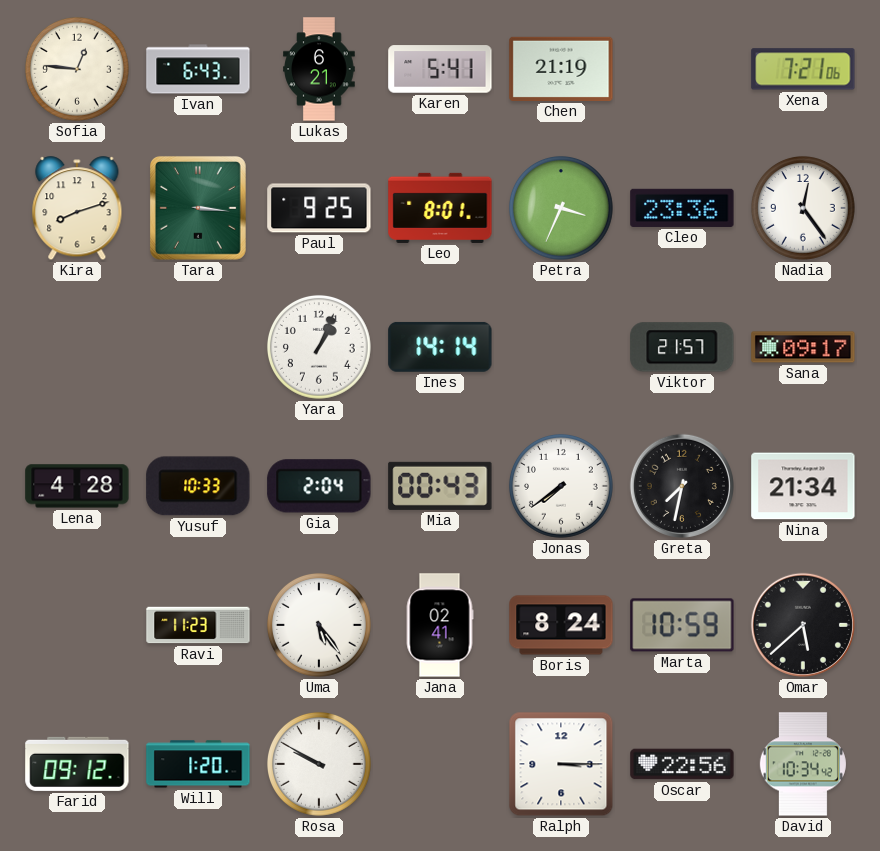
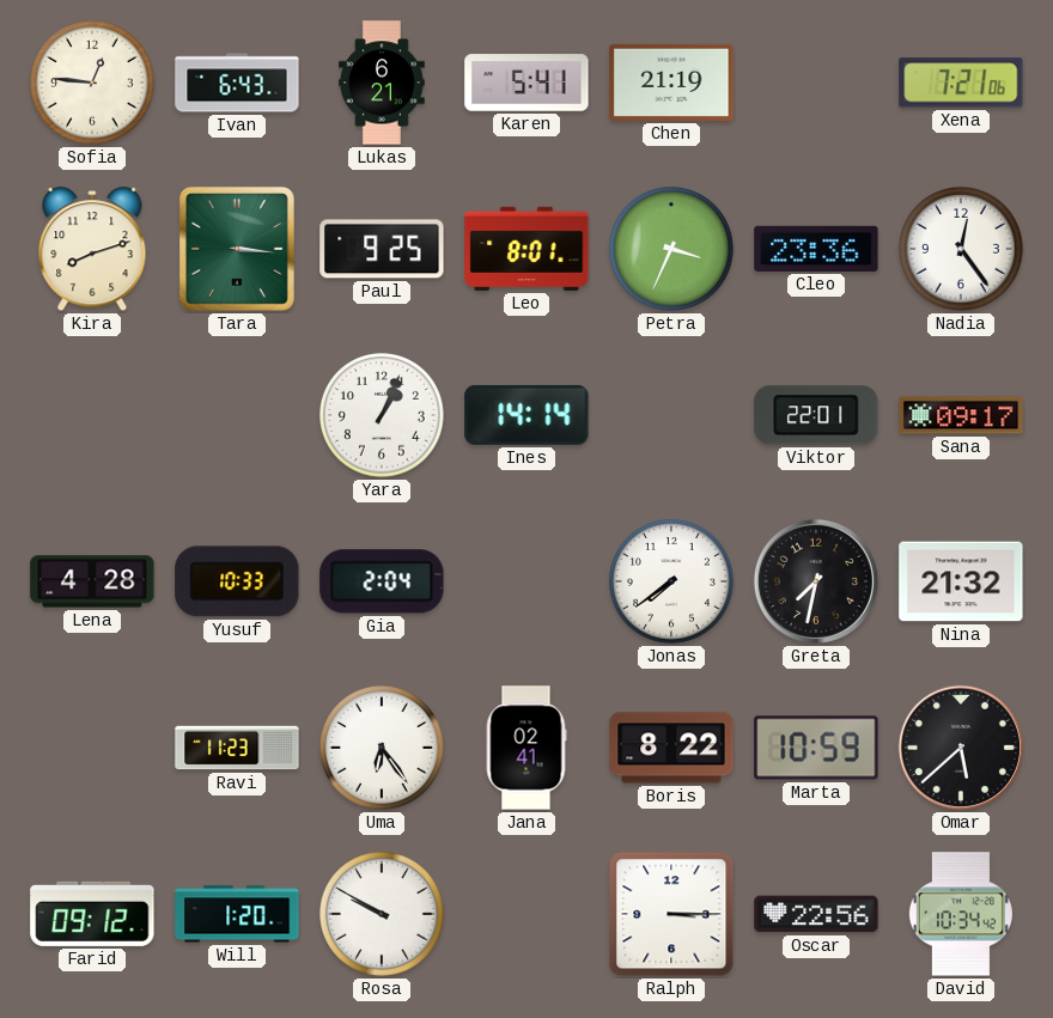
Viktor: 21:57 -> 22:01
Mia: 00:43 -> none
Nina: 21:34 -> 21:32
Uma: 5:24 -> 6:24
Boris: 8:24 -> 8:22
